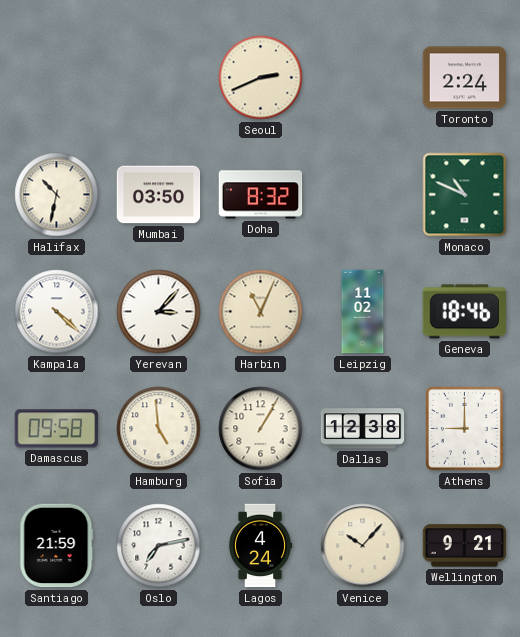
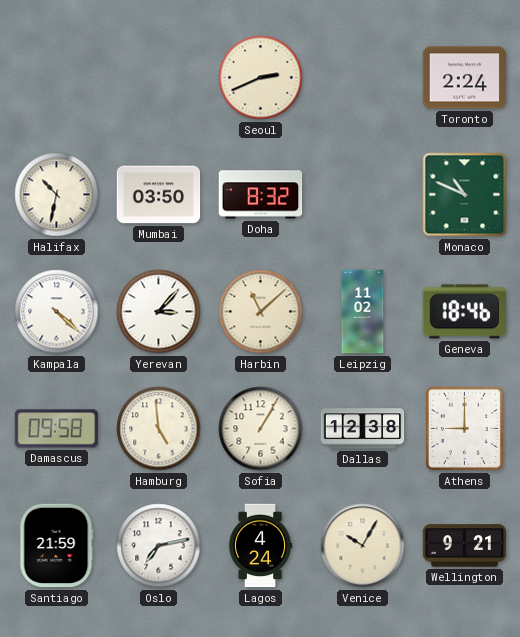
Harbin: 11:04 -> 11:08
Venice: 10:07 -> 10:05
